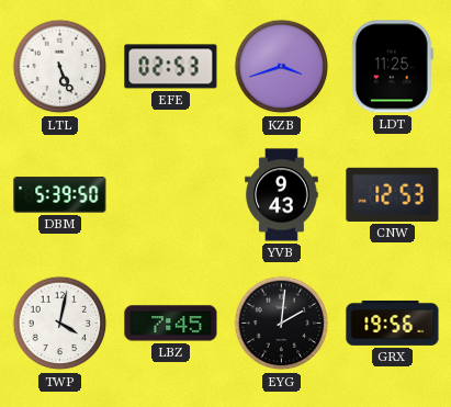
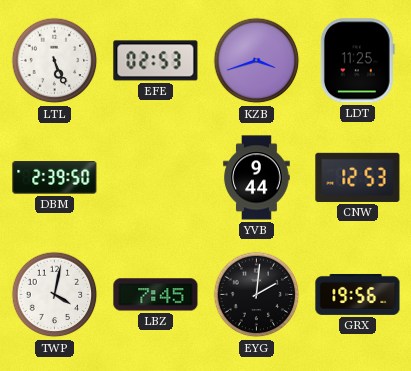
DBM: 5:39 -> 2:39
YVB: 9:43 -> 9:44
